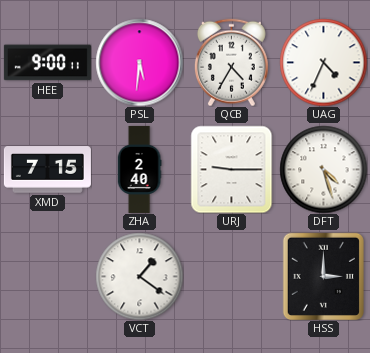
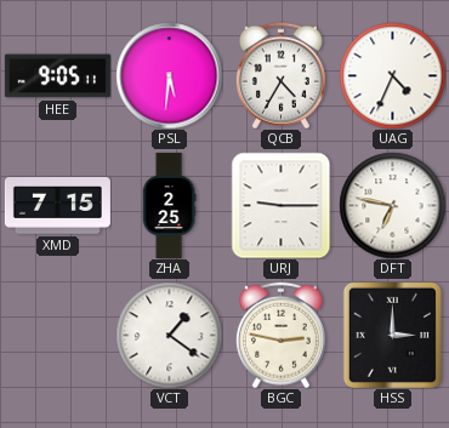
HEE: 9:00 -> 9:05
ZHA: 2:40 -> 2:25
DFT: 4:27 -> 6:47
BGC: none -> 2:47
